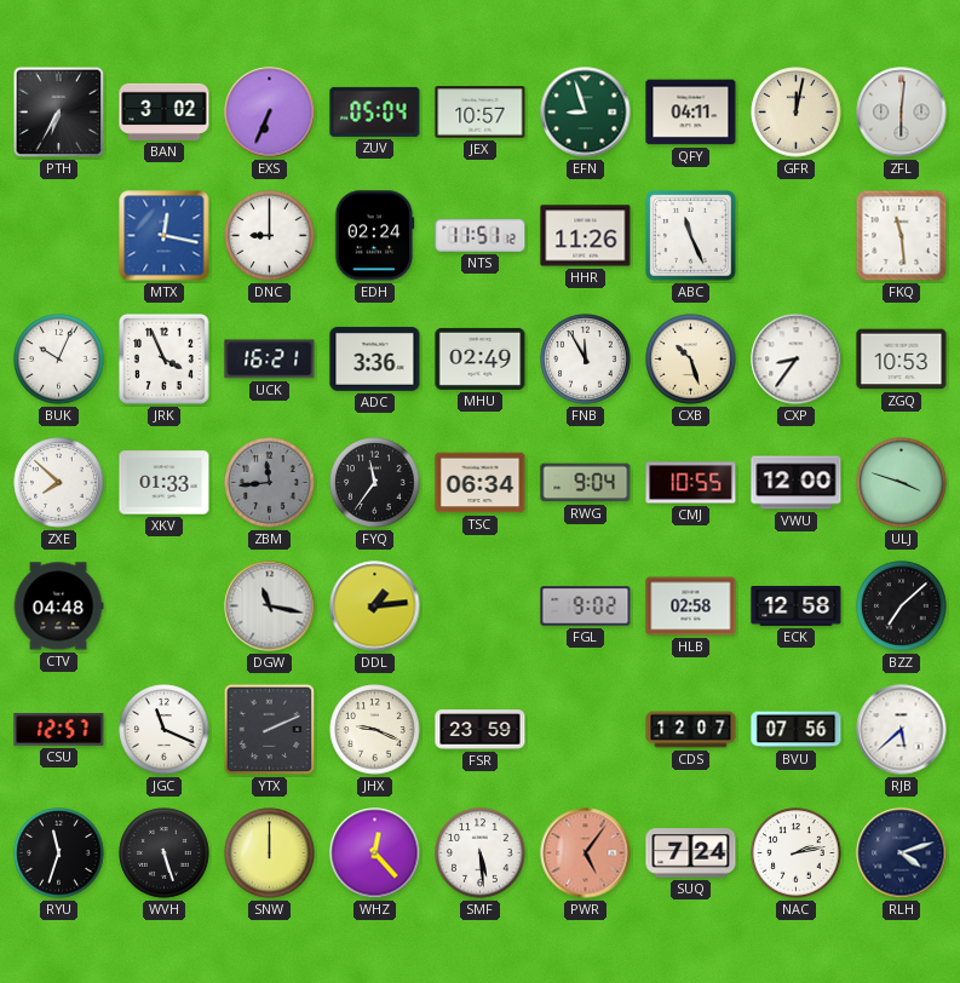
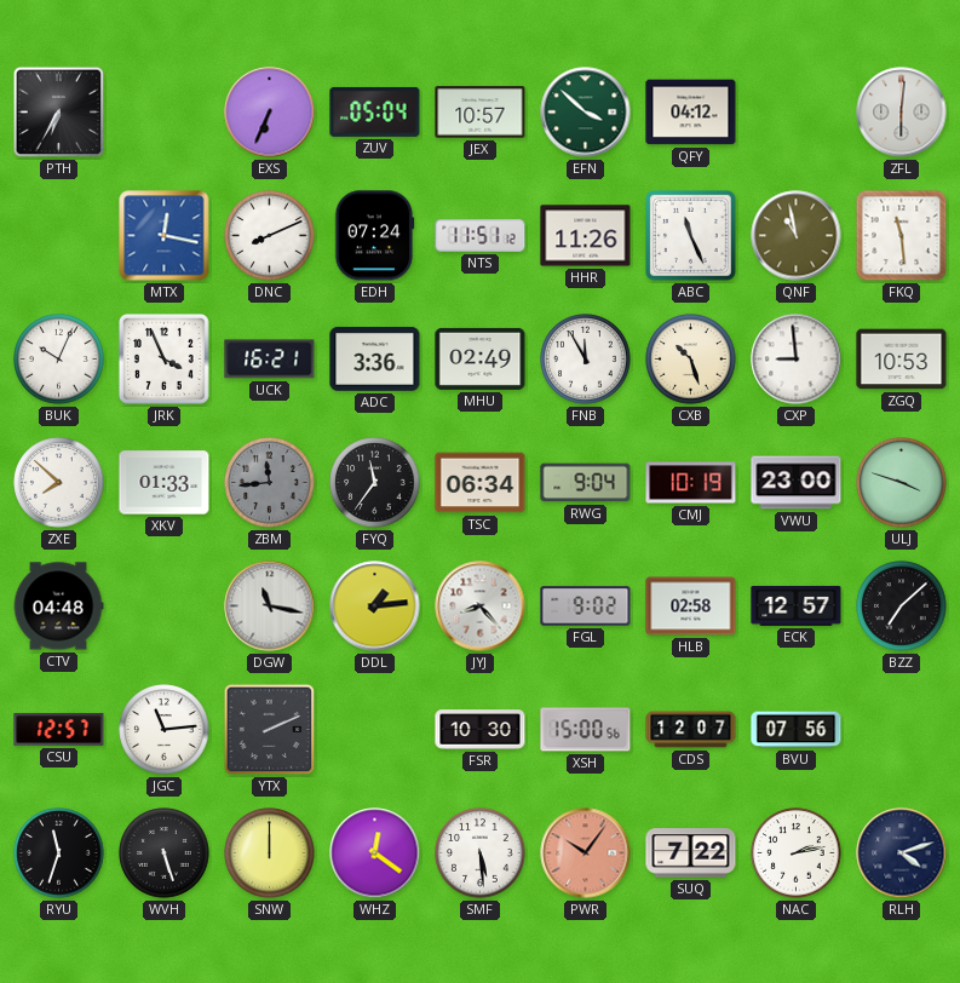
BAN: 3:02 -> none
EFN: 8:57 -> 3:52
QFY: 04:11 -> 04:12
GFR: 12:02 -> none
DNC: 9:00 -> 8:11
EDH: 02:24 -> 07:24
QNF: none -> 10:58
CXP: 8:36 -> 8:59
CMJ: 10:55 -> 10:19
VWU: 12:00 -> 23:00
JYJ: none -> 8:23
ECK: 12:58 -> 12:57
JGC: 11:19 -> 11:14
JHX: 9:19 -> none
FSR: 23:59 -> 10:30
XSH: none -> 15:00
RJB: 5:38 -> none
WHZ: 12:23 -> 12:21
PWR: 5:06 -> 10:06
SUQ: 7:24 -> 7:22
